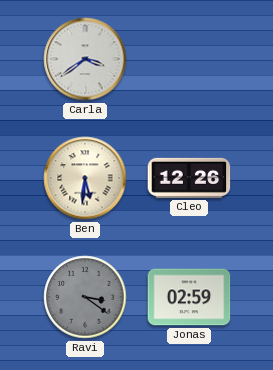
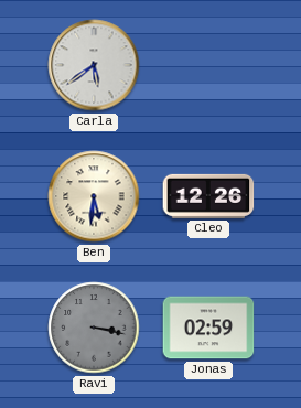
Carla: 3:39 -> 5:39
Ravi: 3:21 -> 3:17
